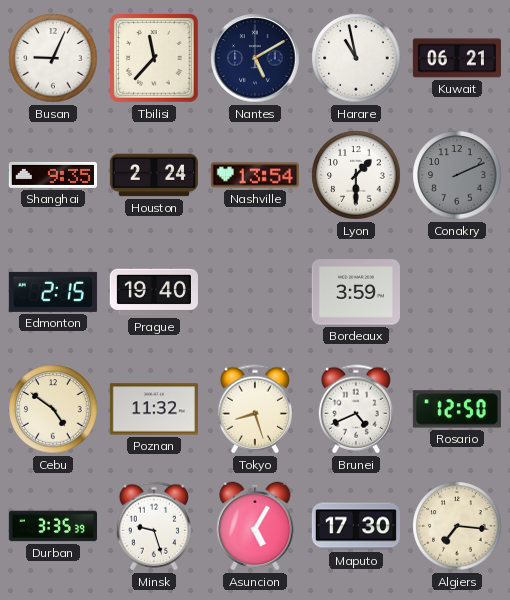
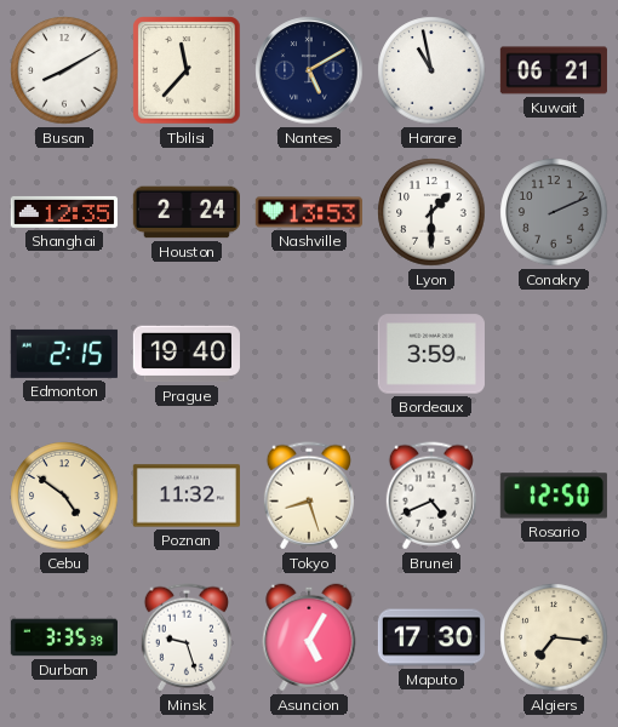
Busan: 9:04 -> 8:10
Shanghai: 9:35 -> 12:35
Nashville: 13:54 -> 13:53
